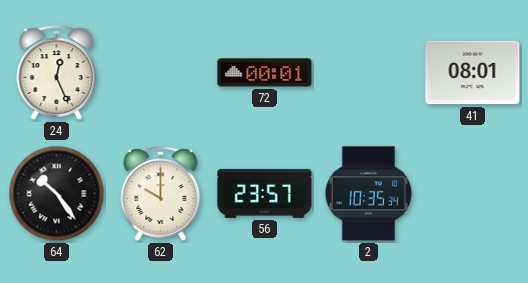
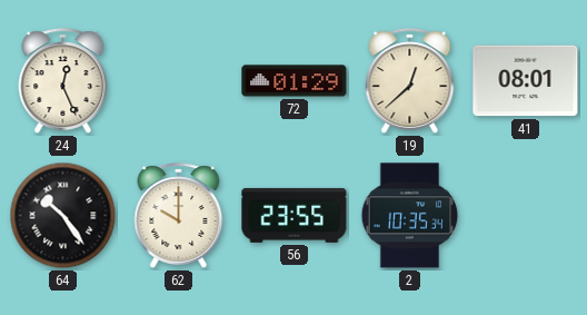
72: 00:01 -> 01:29
19: none -> 12:38
56: 23:57 -> 23:55
